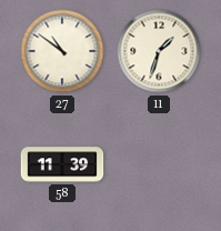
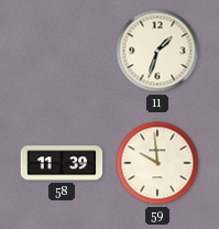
27: 10:51 -> none
59: none -> 9:59
